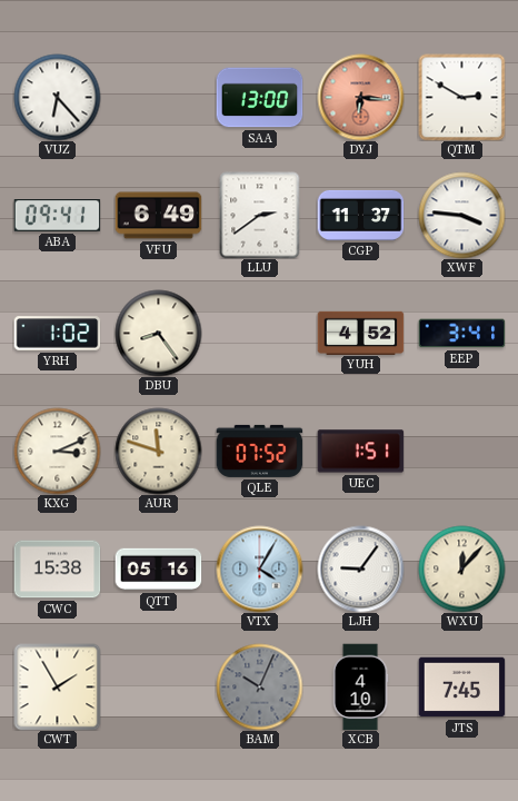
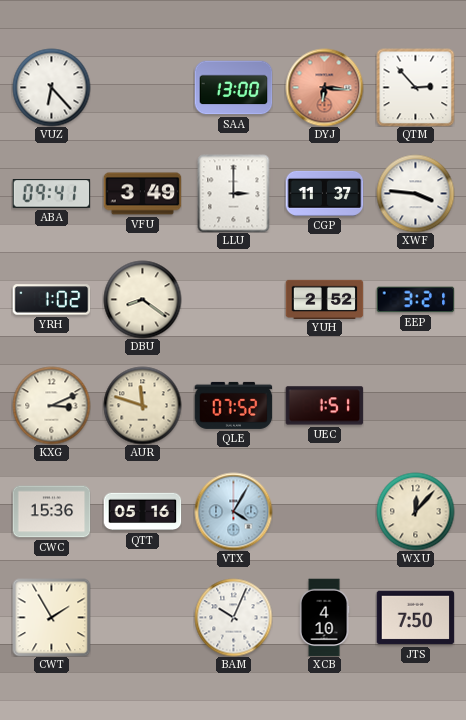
QTM: 2:50 -> 2:53
VFU: 6:49 -> 3:49
LLU: 2:39 -> 3:00
DBU: 8:24 -> 8:21
YUH: 4:52 -> 2:52
EEP: 3:41 -> 3:21
CWC: 15:38 -> 15:36
LJH: 9:06 -> none
BAM dial: grey -> white
JTS: 7:45 -> 7:50
